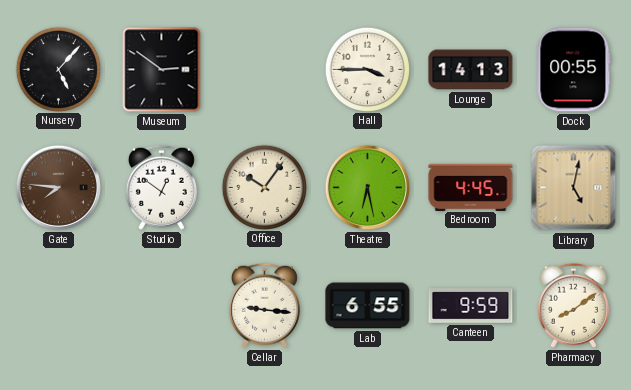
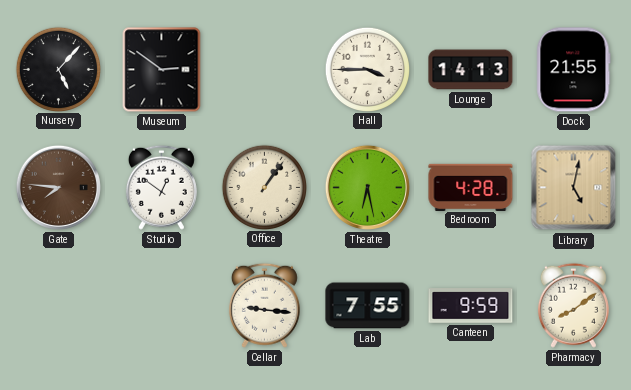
Dock: 00:55 -> 21:55
Office: 10:06 -> 1:06
Bedroom: 4:45 -> 4:28
Lab: 6:55 -> 7:55
